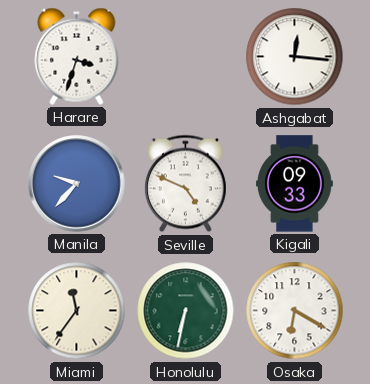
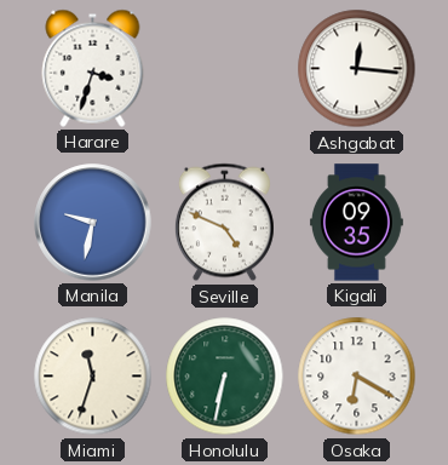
Manila: 9:37 -> 9:32
Kigali: 09:33 -> 09:35
Miami: 11:36 -> 11:33
